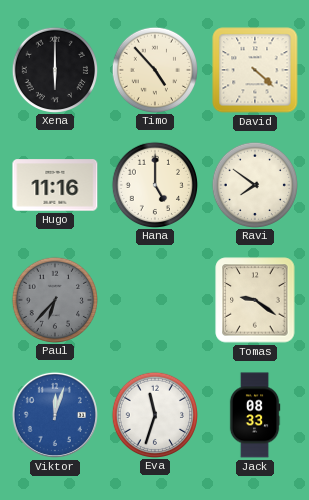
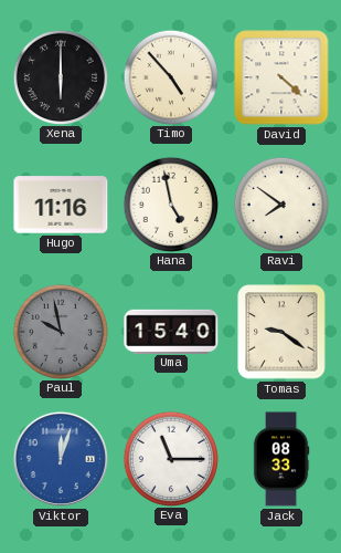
Hana: 5:00 -> 4:58
Paul: 6:37 -> 9:58
Uma: none -> 15:40
Eva: 11:33 -> 11:15
